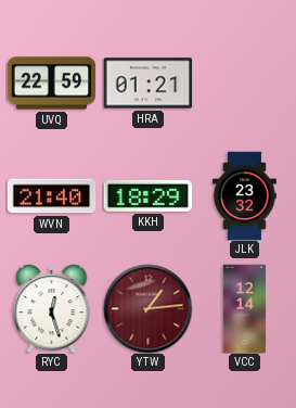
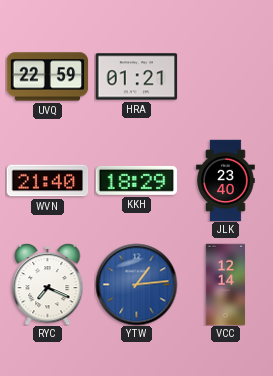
JLK: 23:32 -> 23:40
RYC: 12:27 -> 7:19
YTW dial: burgundy -> blue
